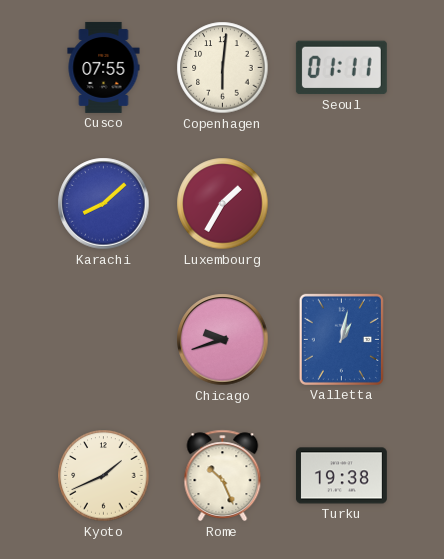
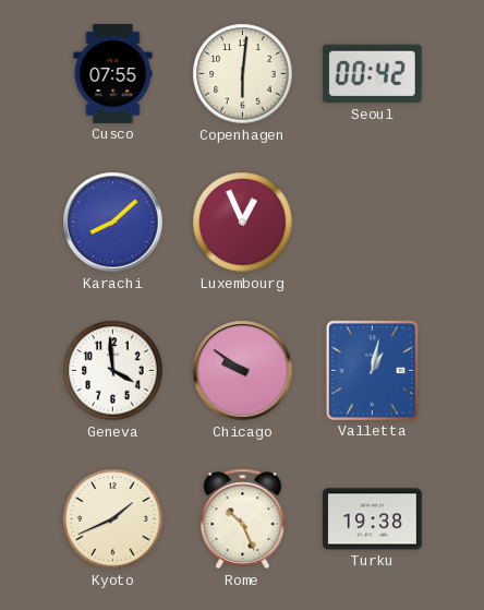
Seoul: 01:11 -> 00:42
Luxembourg: 1:35 -> 12:56
Geneva: none -> 3:59
Chicago: 9:42 -> 9:51
